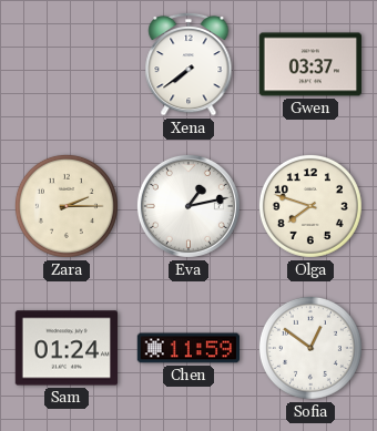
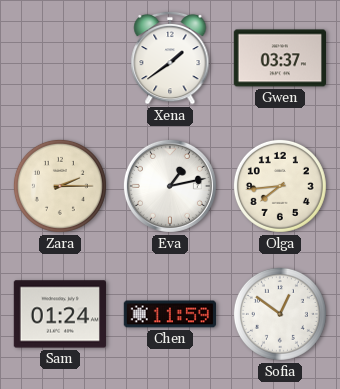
Xena: 7:39 -> 1:39
Olga: 7:48 -> 7:44
